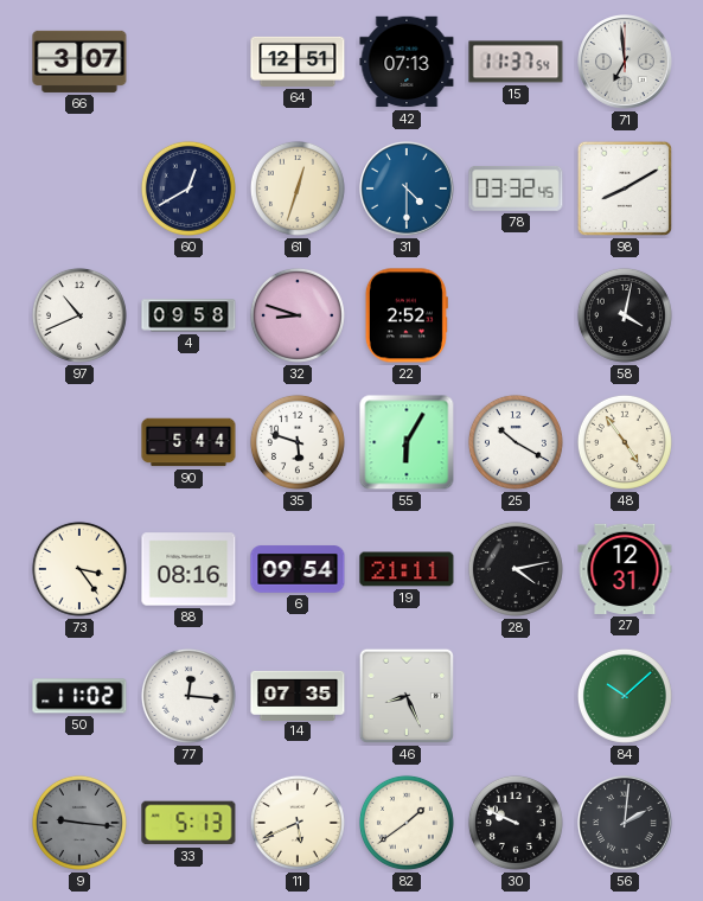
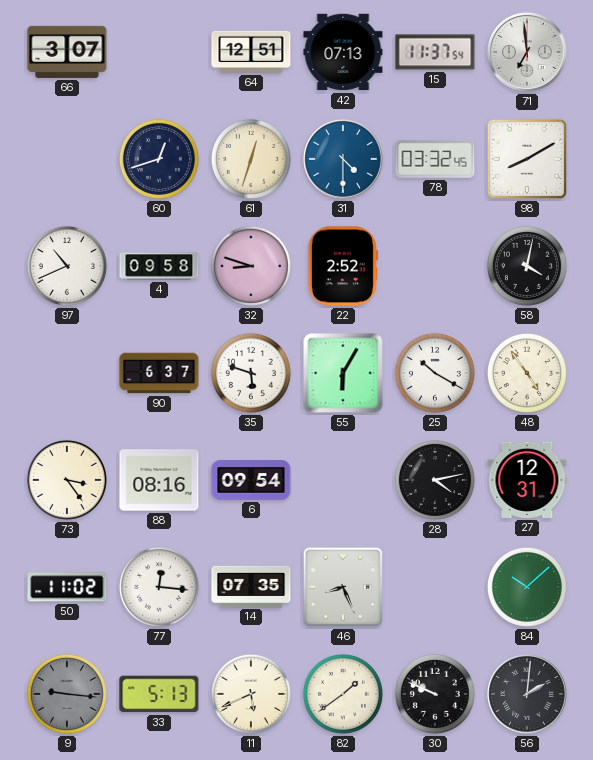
60: 12:40 -> 12:42
90: 5:44 -> 6:37
19: 21:11 -> none
